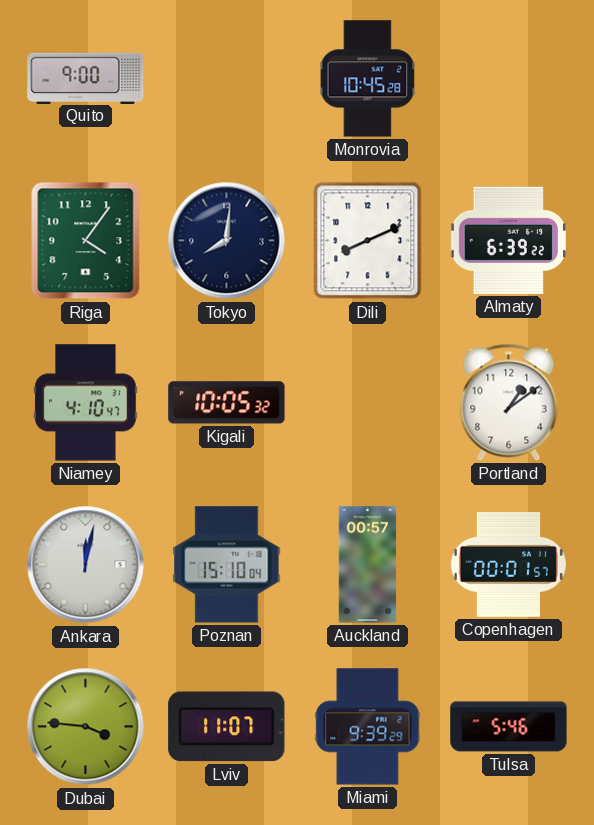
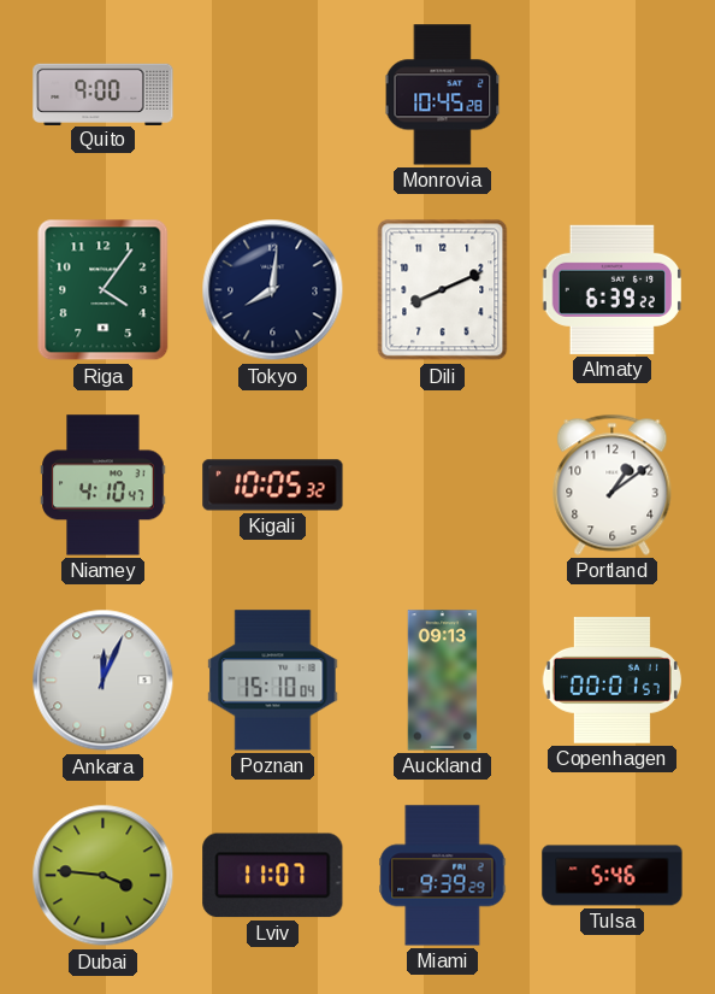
Ankara: 12:02 -> 12:04
Auckland: 00:57 -> 09:13
